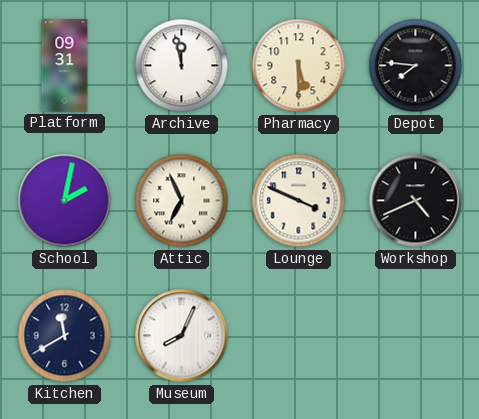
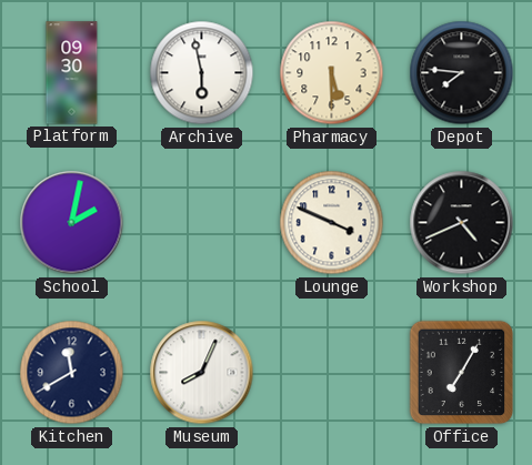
Platform: 09:31 -> 09:30
Archive: 11:58 -> 5:58
Attic: 6:56 -> none
Office: none -> 7:05
